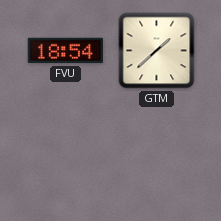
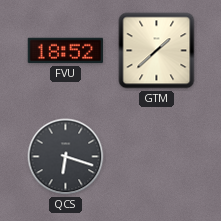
FVU: 18:54 -> 18:52
QCS: none -> 6:18
